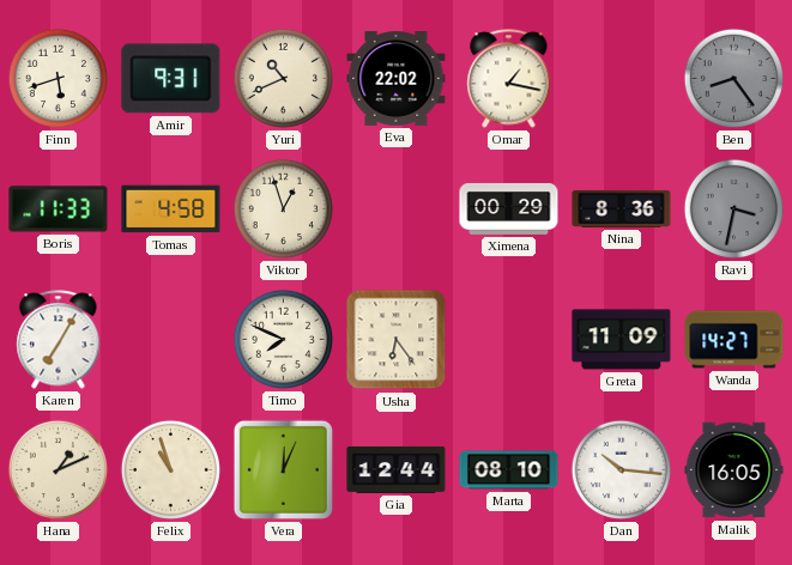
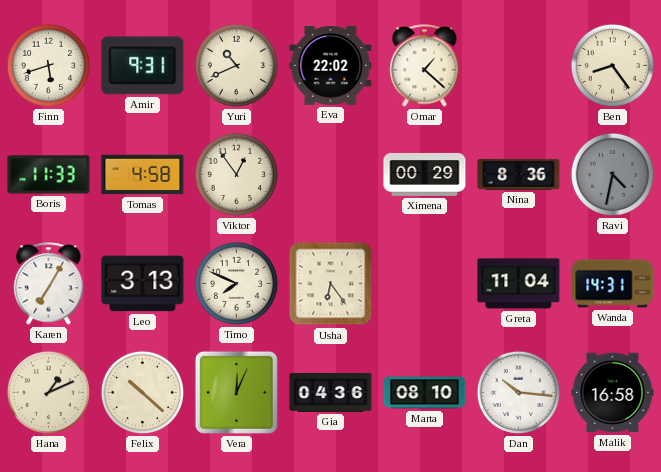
Omar: 1:17 -> 1:22
Ben dial: grey -> cream
Viktor: 12:57 -> 12:54
Ravi: 3:32 -> 4:32
Leo: none -> 3:13
Greta: 11:09 -> 11:04
Wanda: 14:27 -> 14:31
Felix: 10:57 -> 10:22
Gia: 12:44 -> 04:36
Malik: 16:05 -> 16:58
